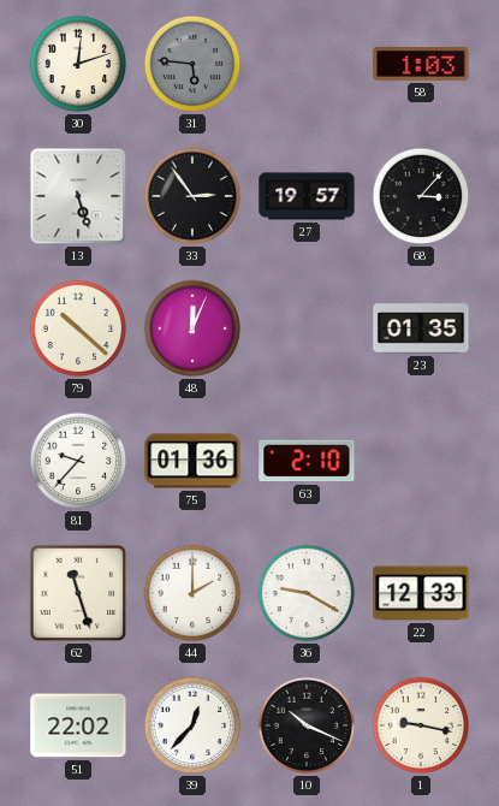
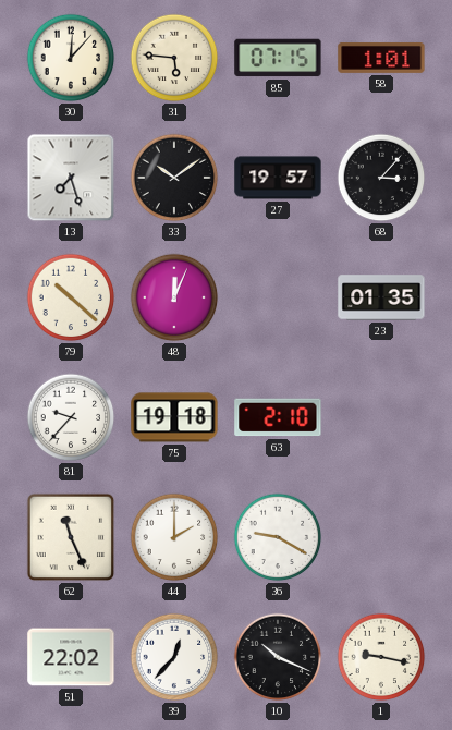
30: 12:12 -> 12:07
31 dial: grey -> cream
85: none -> 07:15
58: 1:03 -> 1:01
13: 5:27 -> 7:27
33: 2:54 -> 10:09
75: 01:36 -> 19:18
62: 11:27 -> 11:26
22: 12:33 -> none
